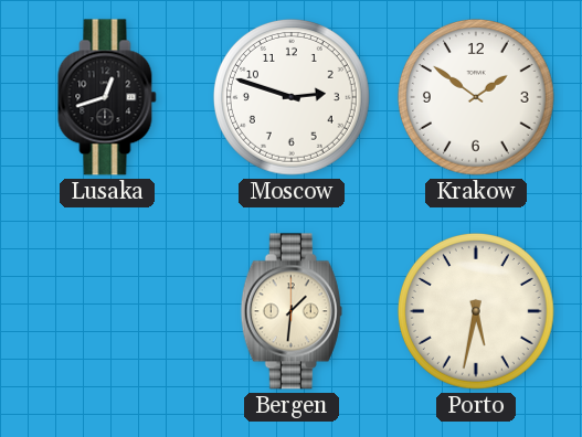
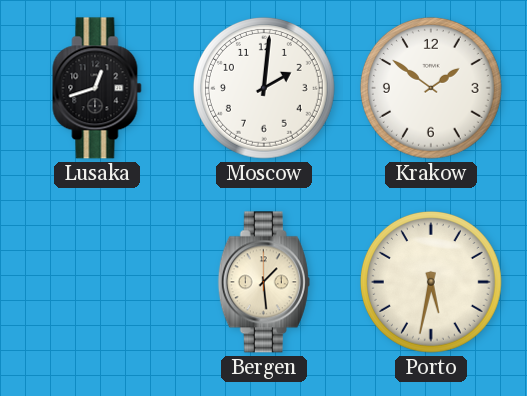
Moscow: 2:48 -> 2:01
Bergen: 1:31 -> 1:29
